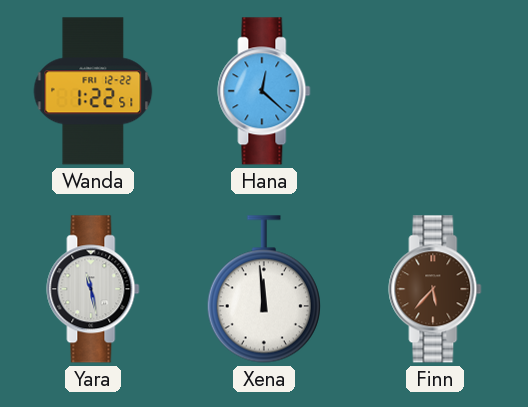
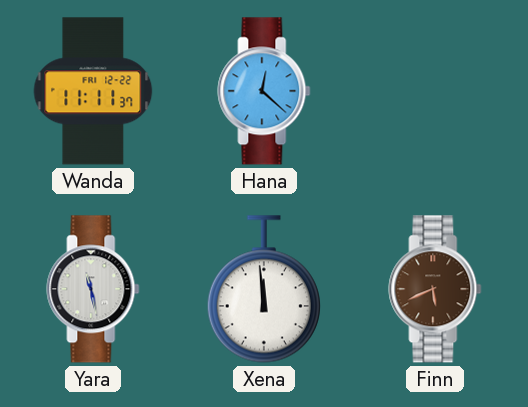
Wanda: 1:22 -> 11:11
Finn: 5:37 -> 5:41
